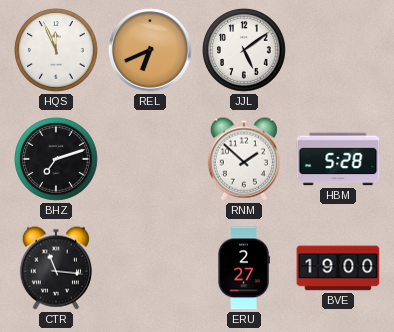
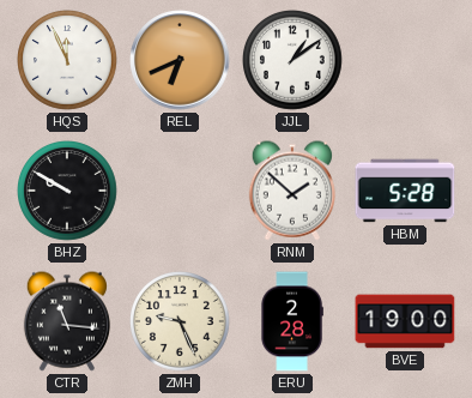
JJL: 5:09 -> 1:09
BHZ: 7:12 -> 9:50
ZMH: none -> 9:26
ERU: 2:27 -> 2:28
